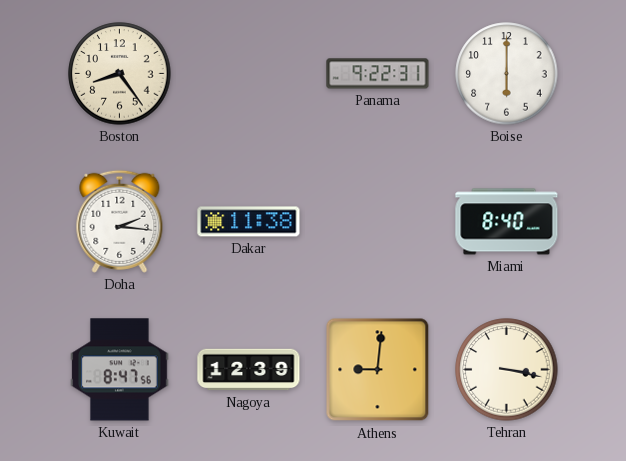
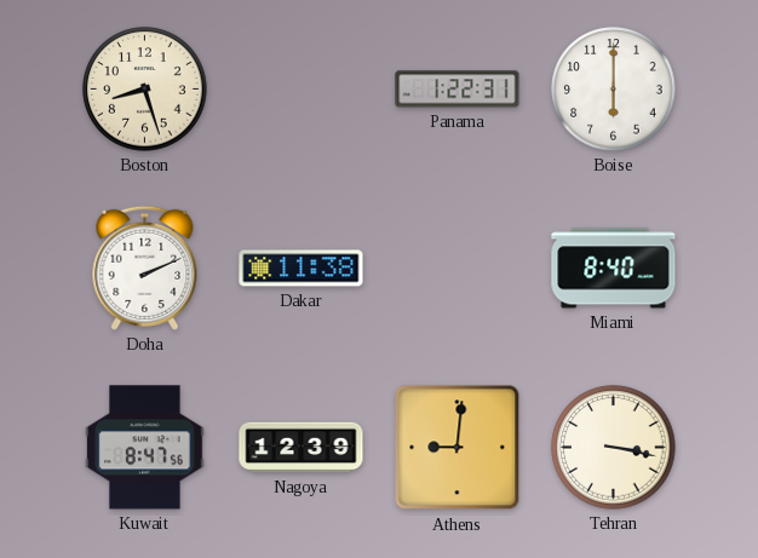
Boston: 8:24 -> 8:27
Panama: 9:22 -> 1:22
Doha: 2:16 -> 2:11
